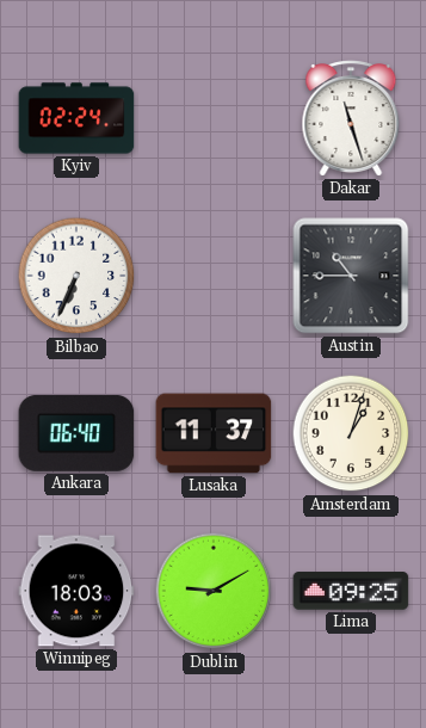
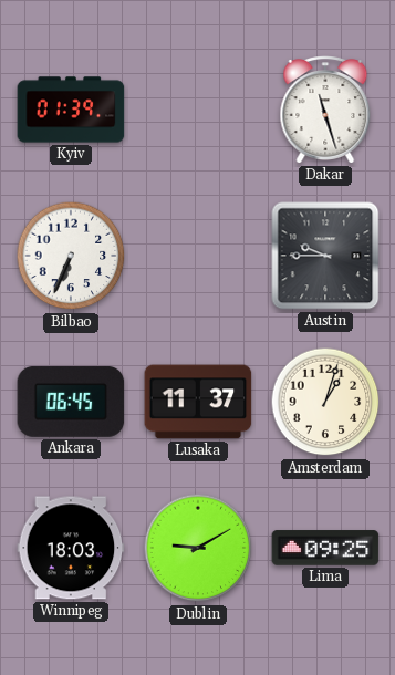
Kyiv: 02:24 -> 01:39
Austin: 10:45 -> 9:45
Ankara: 06:40 -> 06:45
